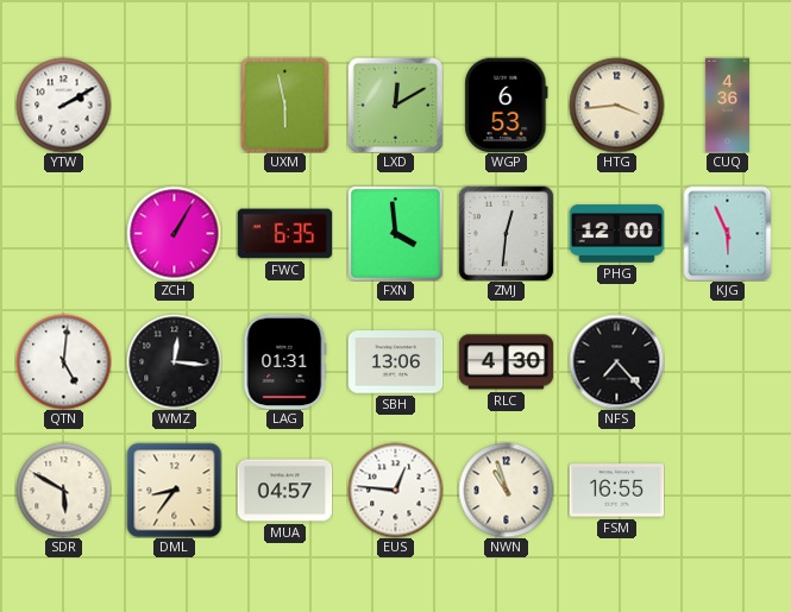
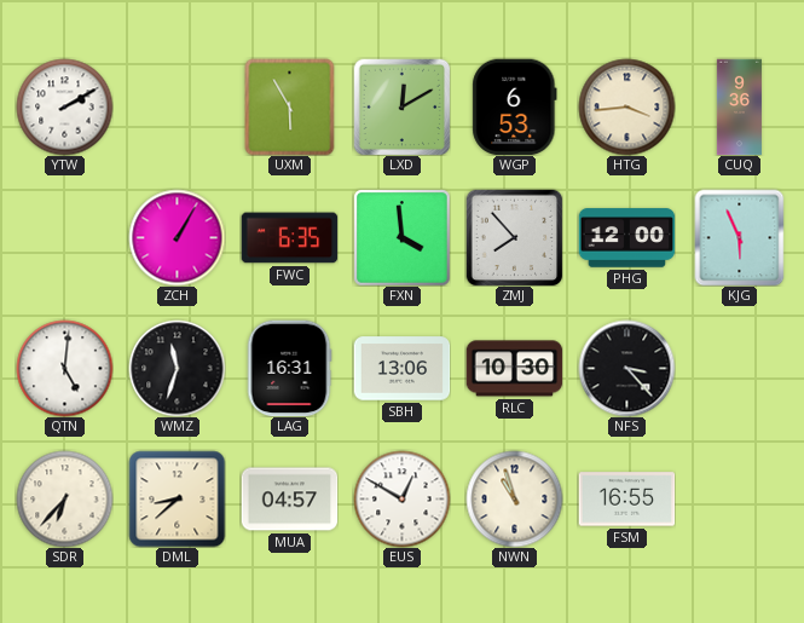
UXM: 5:58 -> 5:55
CUQ: 4:36 -> 9:36
ZMJ: 12:31 -> 7:53
WMZ: 12:16 -> 11:33
LAG: 01:31 -> 16:31
RLC: 4:30 -> 10:30
NFS: 7:23 -> 3:23
SDR: 5:50 -> 6:37
DML: 8:36 -> 8:38
EUS: 12:46 -> 12:50
